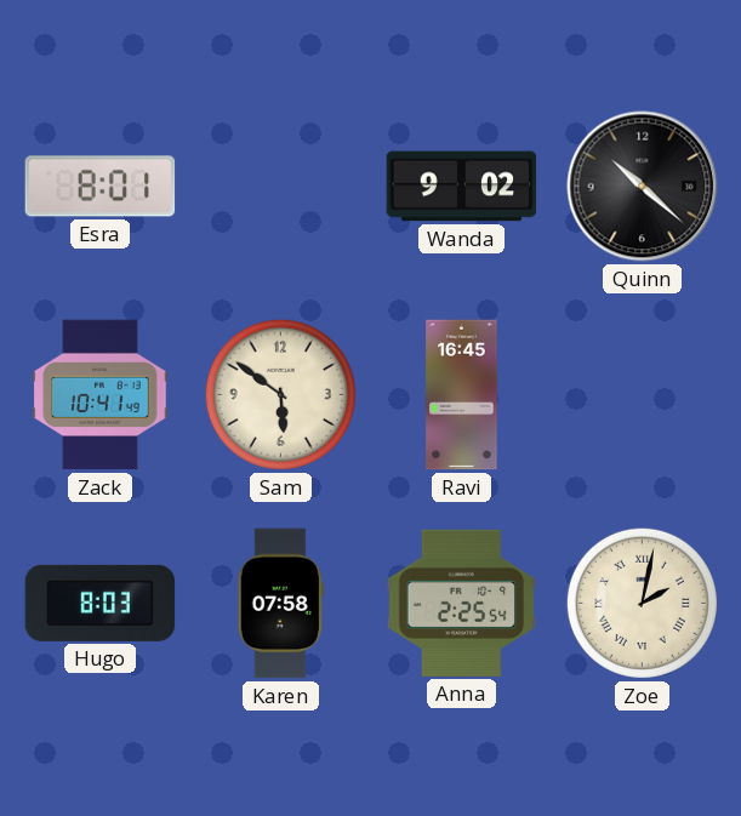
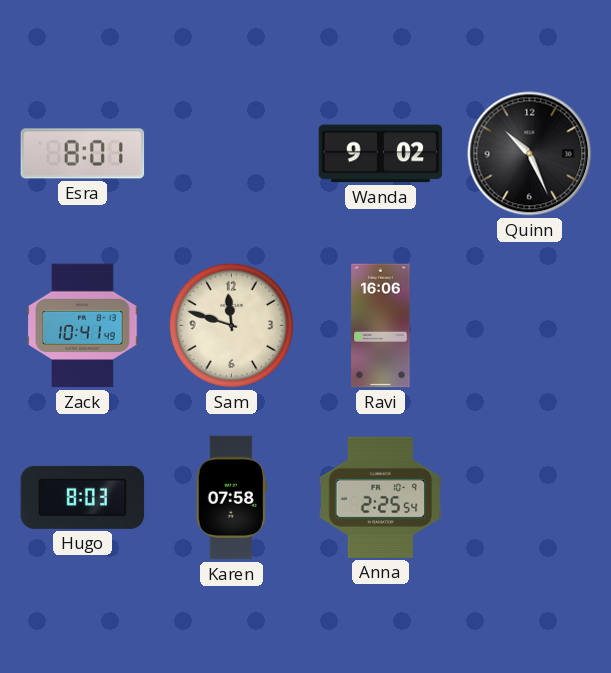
Quinn: 10:22 -> 10:26
Sam: 5:51 -> 11:48
Ravi: 16:45 -> 16:06
Zoe: 2:02 -> none
